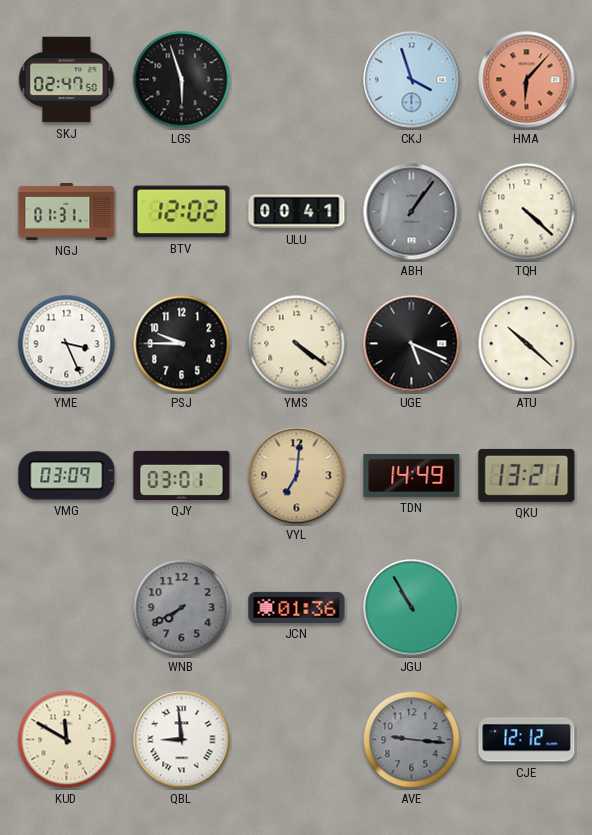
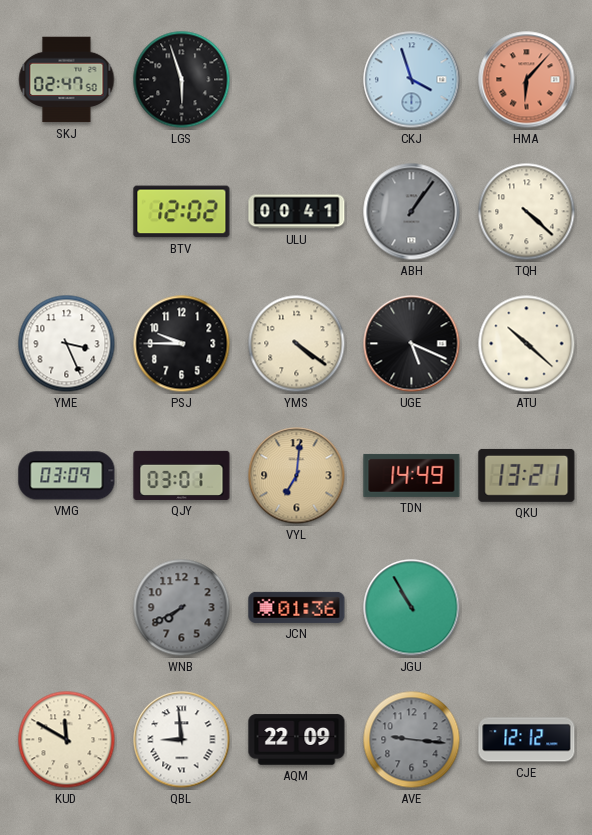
NGJ: 01:31 -> none
AQM: none -> 22:09
